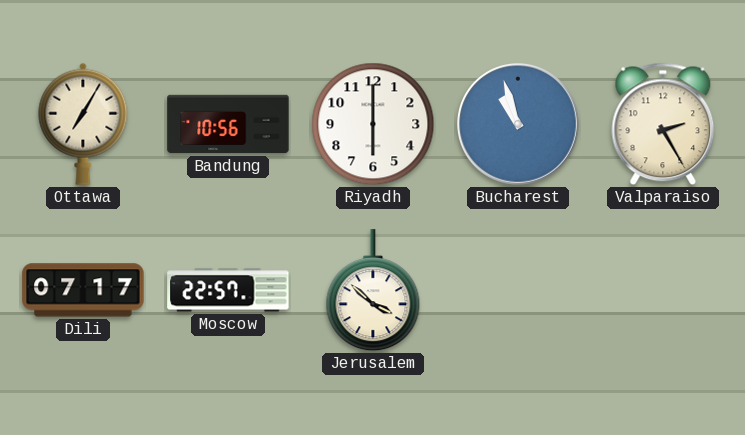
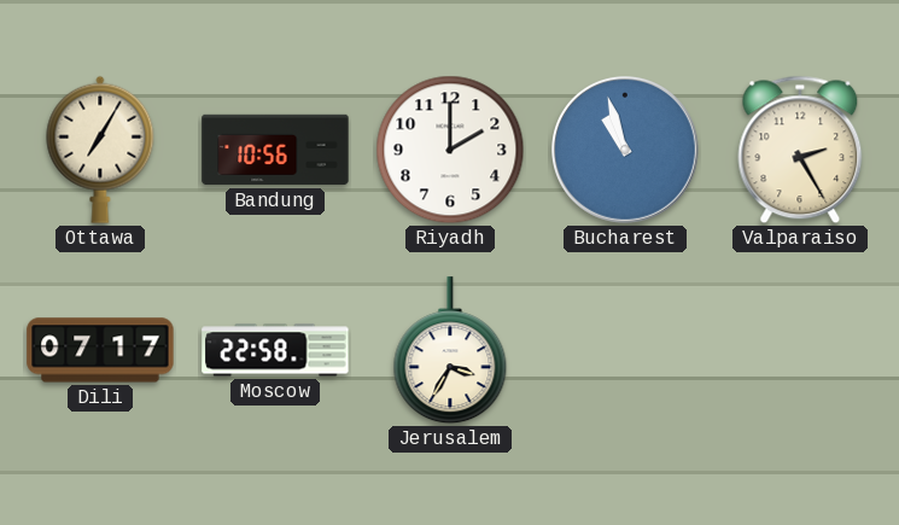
Riyadh: 6:00 -> 2:00
Moscow: 22:57 -> 22:58
Jerusalem: 3:52 -> 3:35
